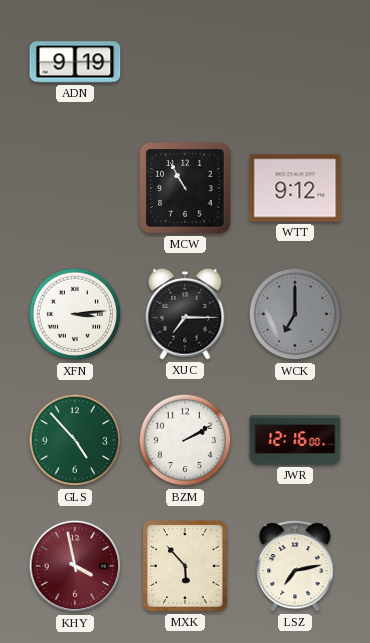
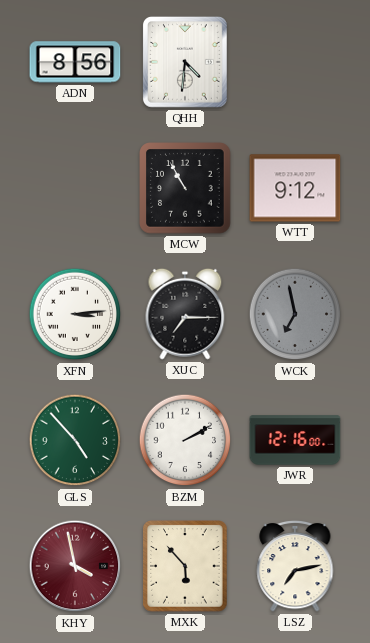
ADN: 9:19 -> 8:56
QHH: none -> 4:31
WCK: 7:00 -> 6:58
